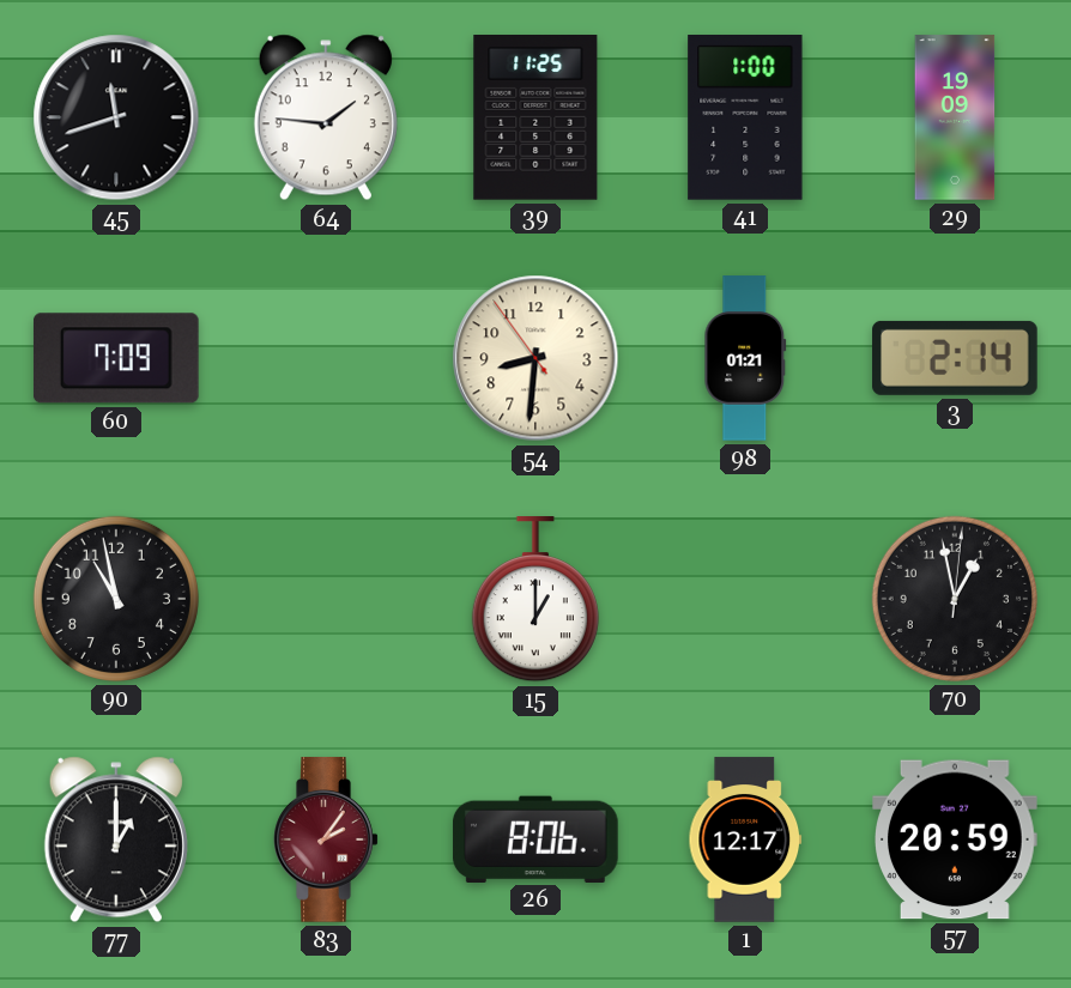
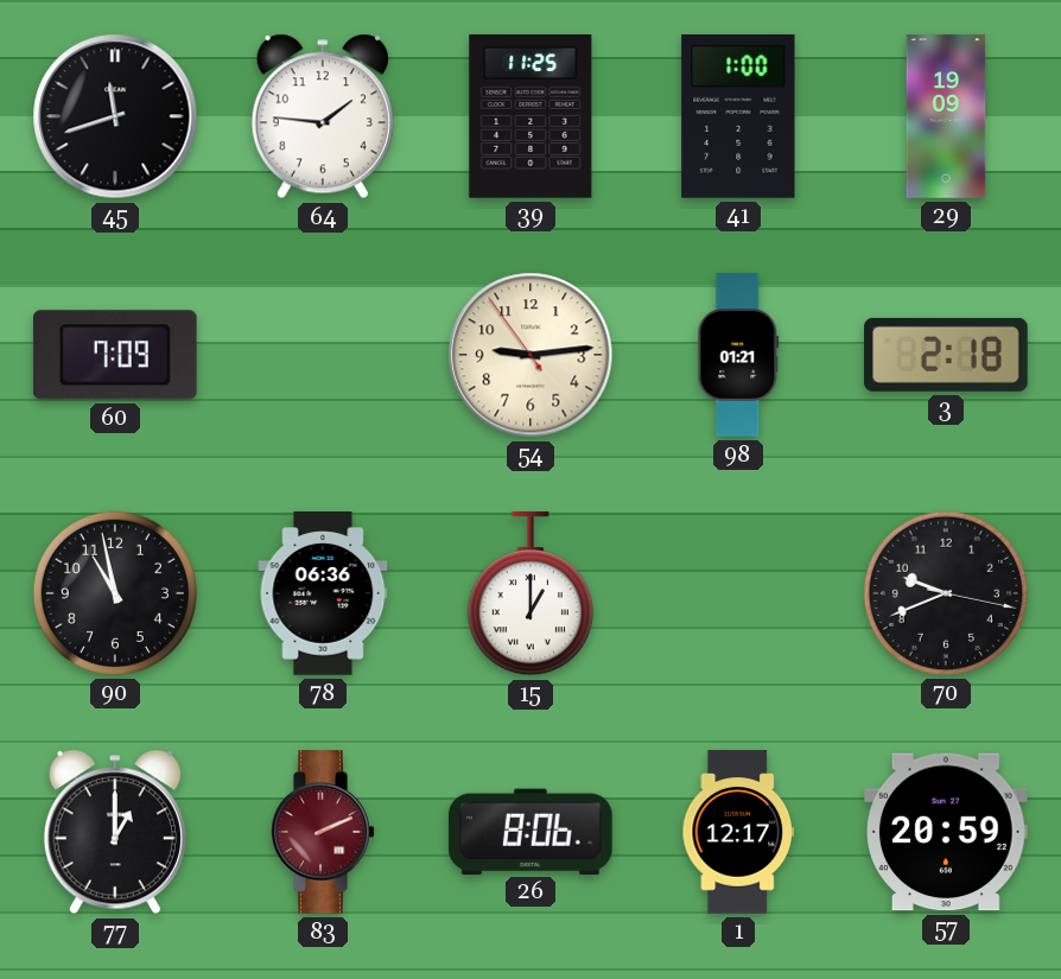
54: 8:30 -> 9:13
3: 2:14 -> 2:18
78: none -> 06:36
70: 12:58 -> 9:41
83: 2:06 -> 2:11
